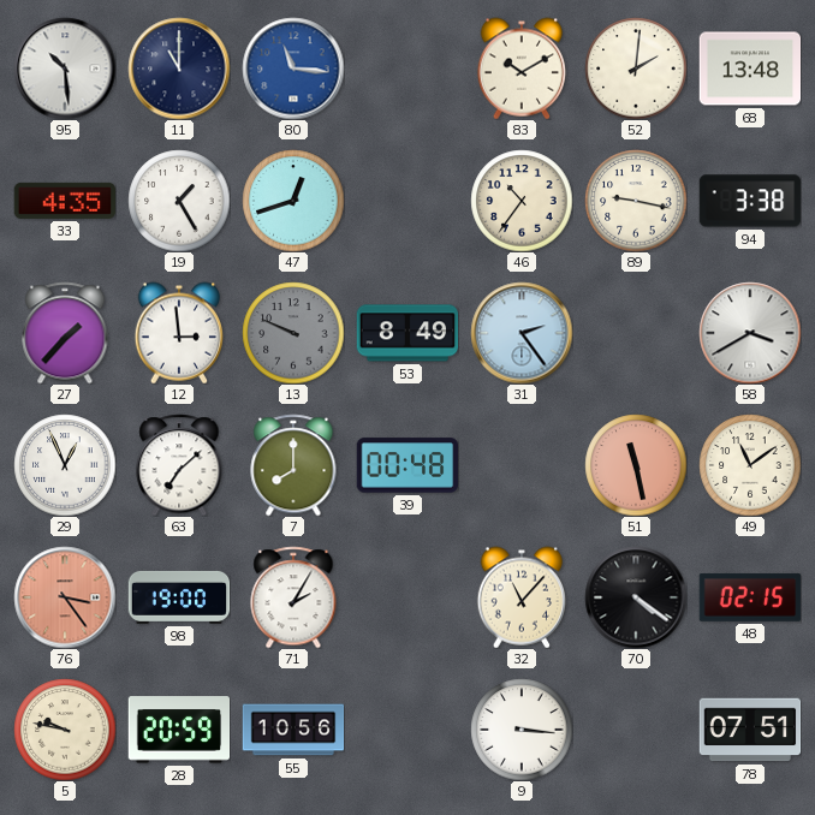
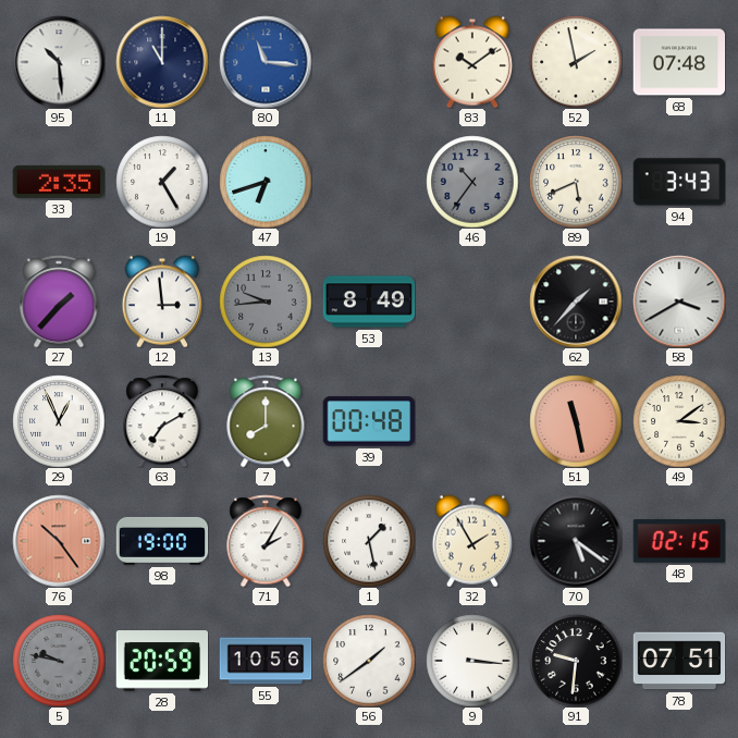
83: 10:10 -> 10:09
52: 2:01 -> 1:58
68: 13:48 -> 07:48
33: 4:35 -> 2:35
47: 12:42 -> 6:42
46 dial: cream -> grey
89: 9:17 -> 5:41
94: 3:38 -> 3:43
13: 9:49 -> 9:44
31: 2:24 -> none
62: none -> 1:37
63: 7:08 -> 7:10
49: 11:09 -> 3:09
76: 3:24 -> 10:24
1: none -> 1:28
32: 11:07 -> 1:55
70: 4:21 -> 5:21
5 dial: cream -> grey
56: none -> 1:39
91: none -> 9:31
